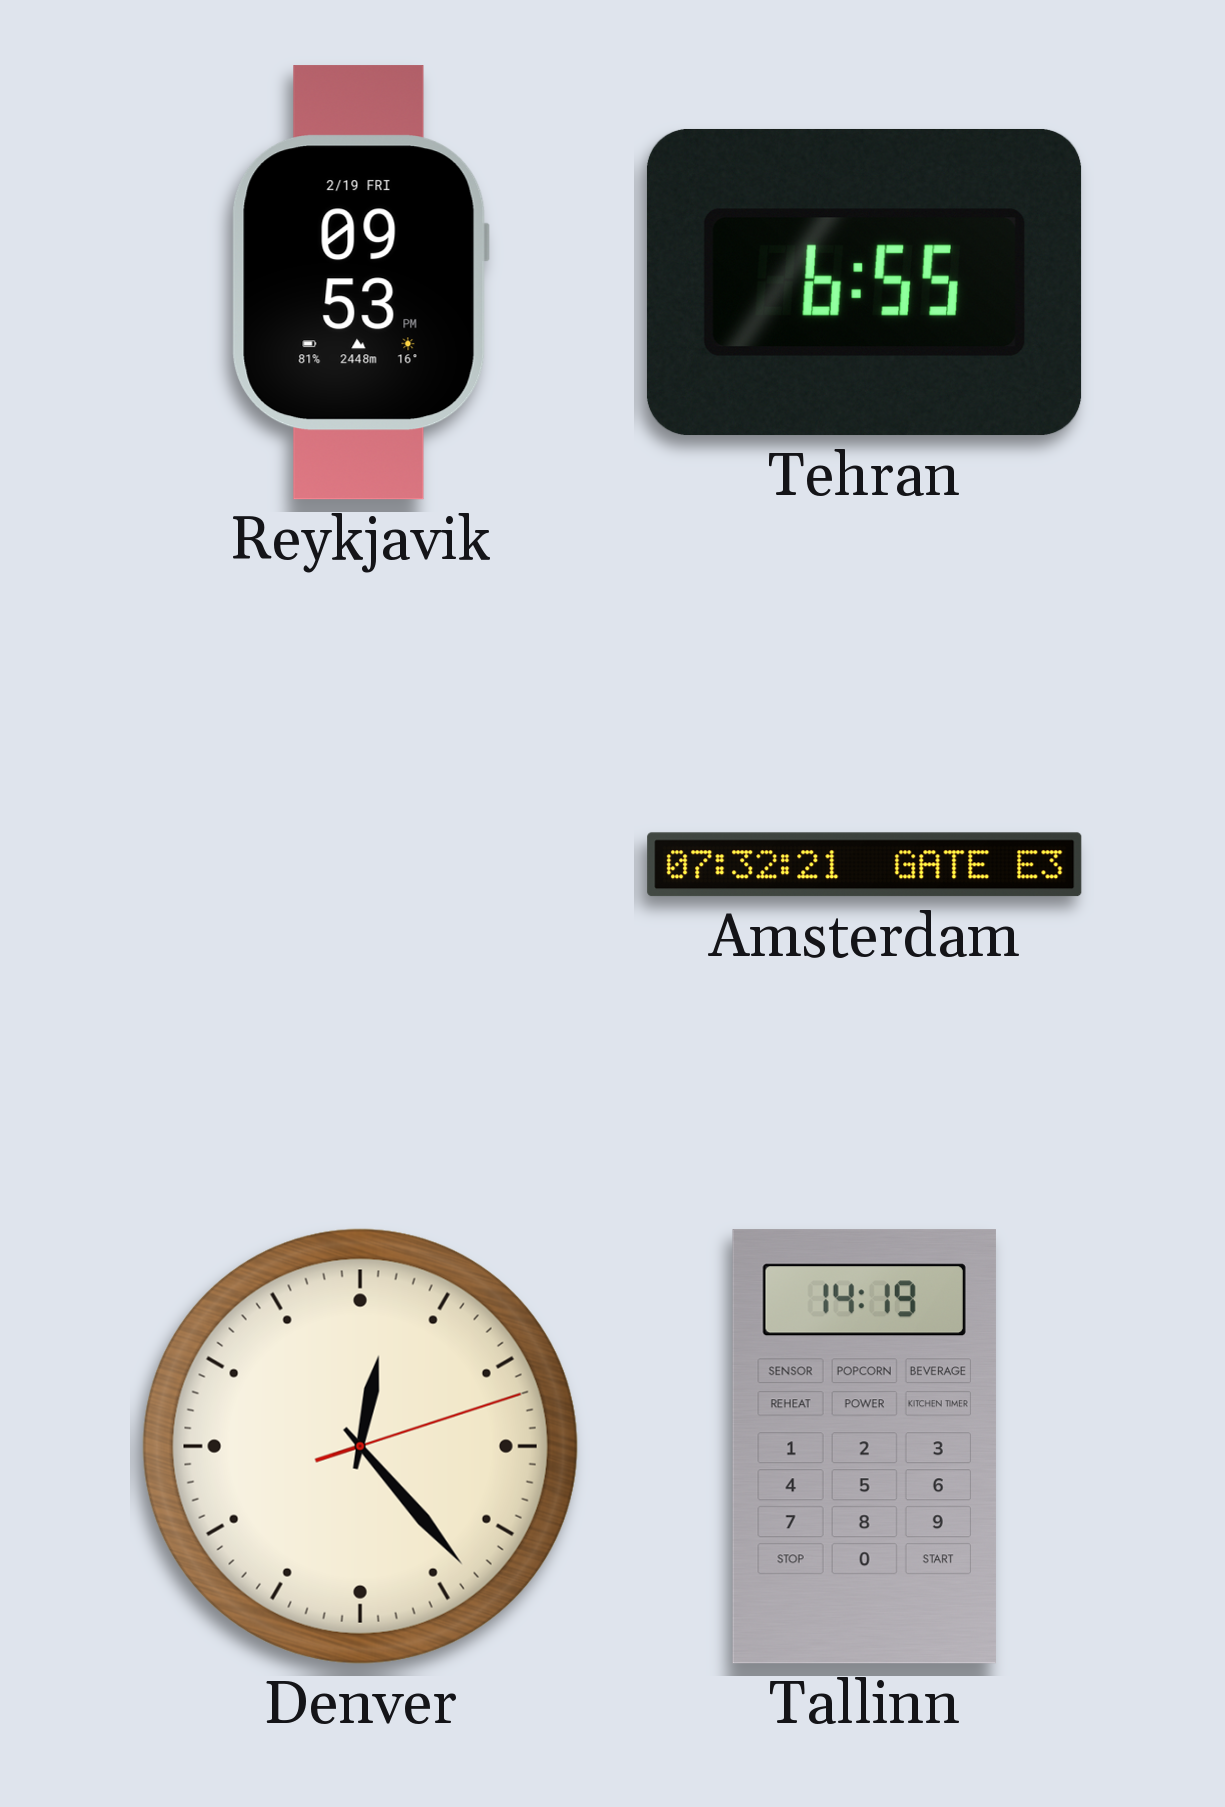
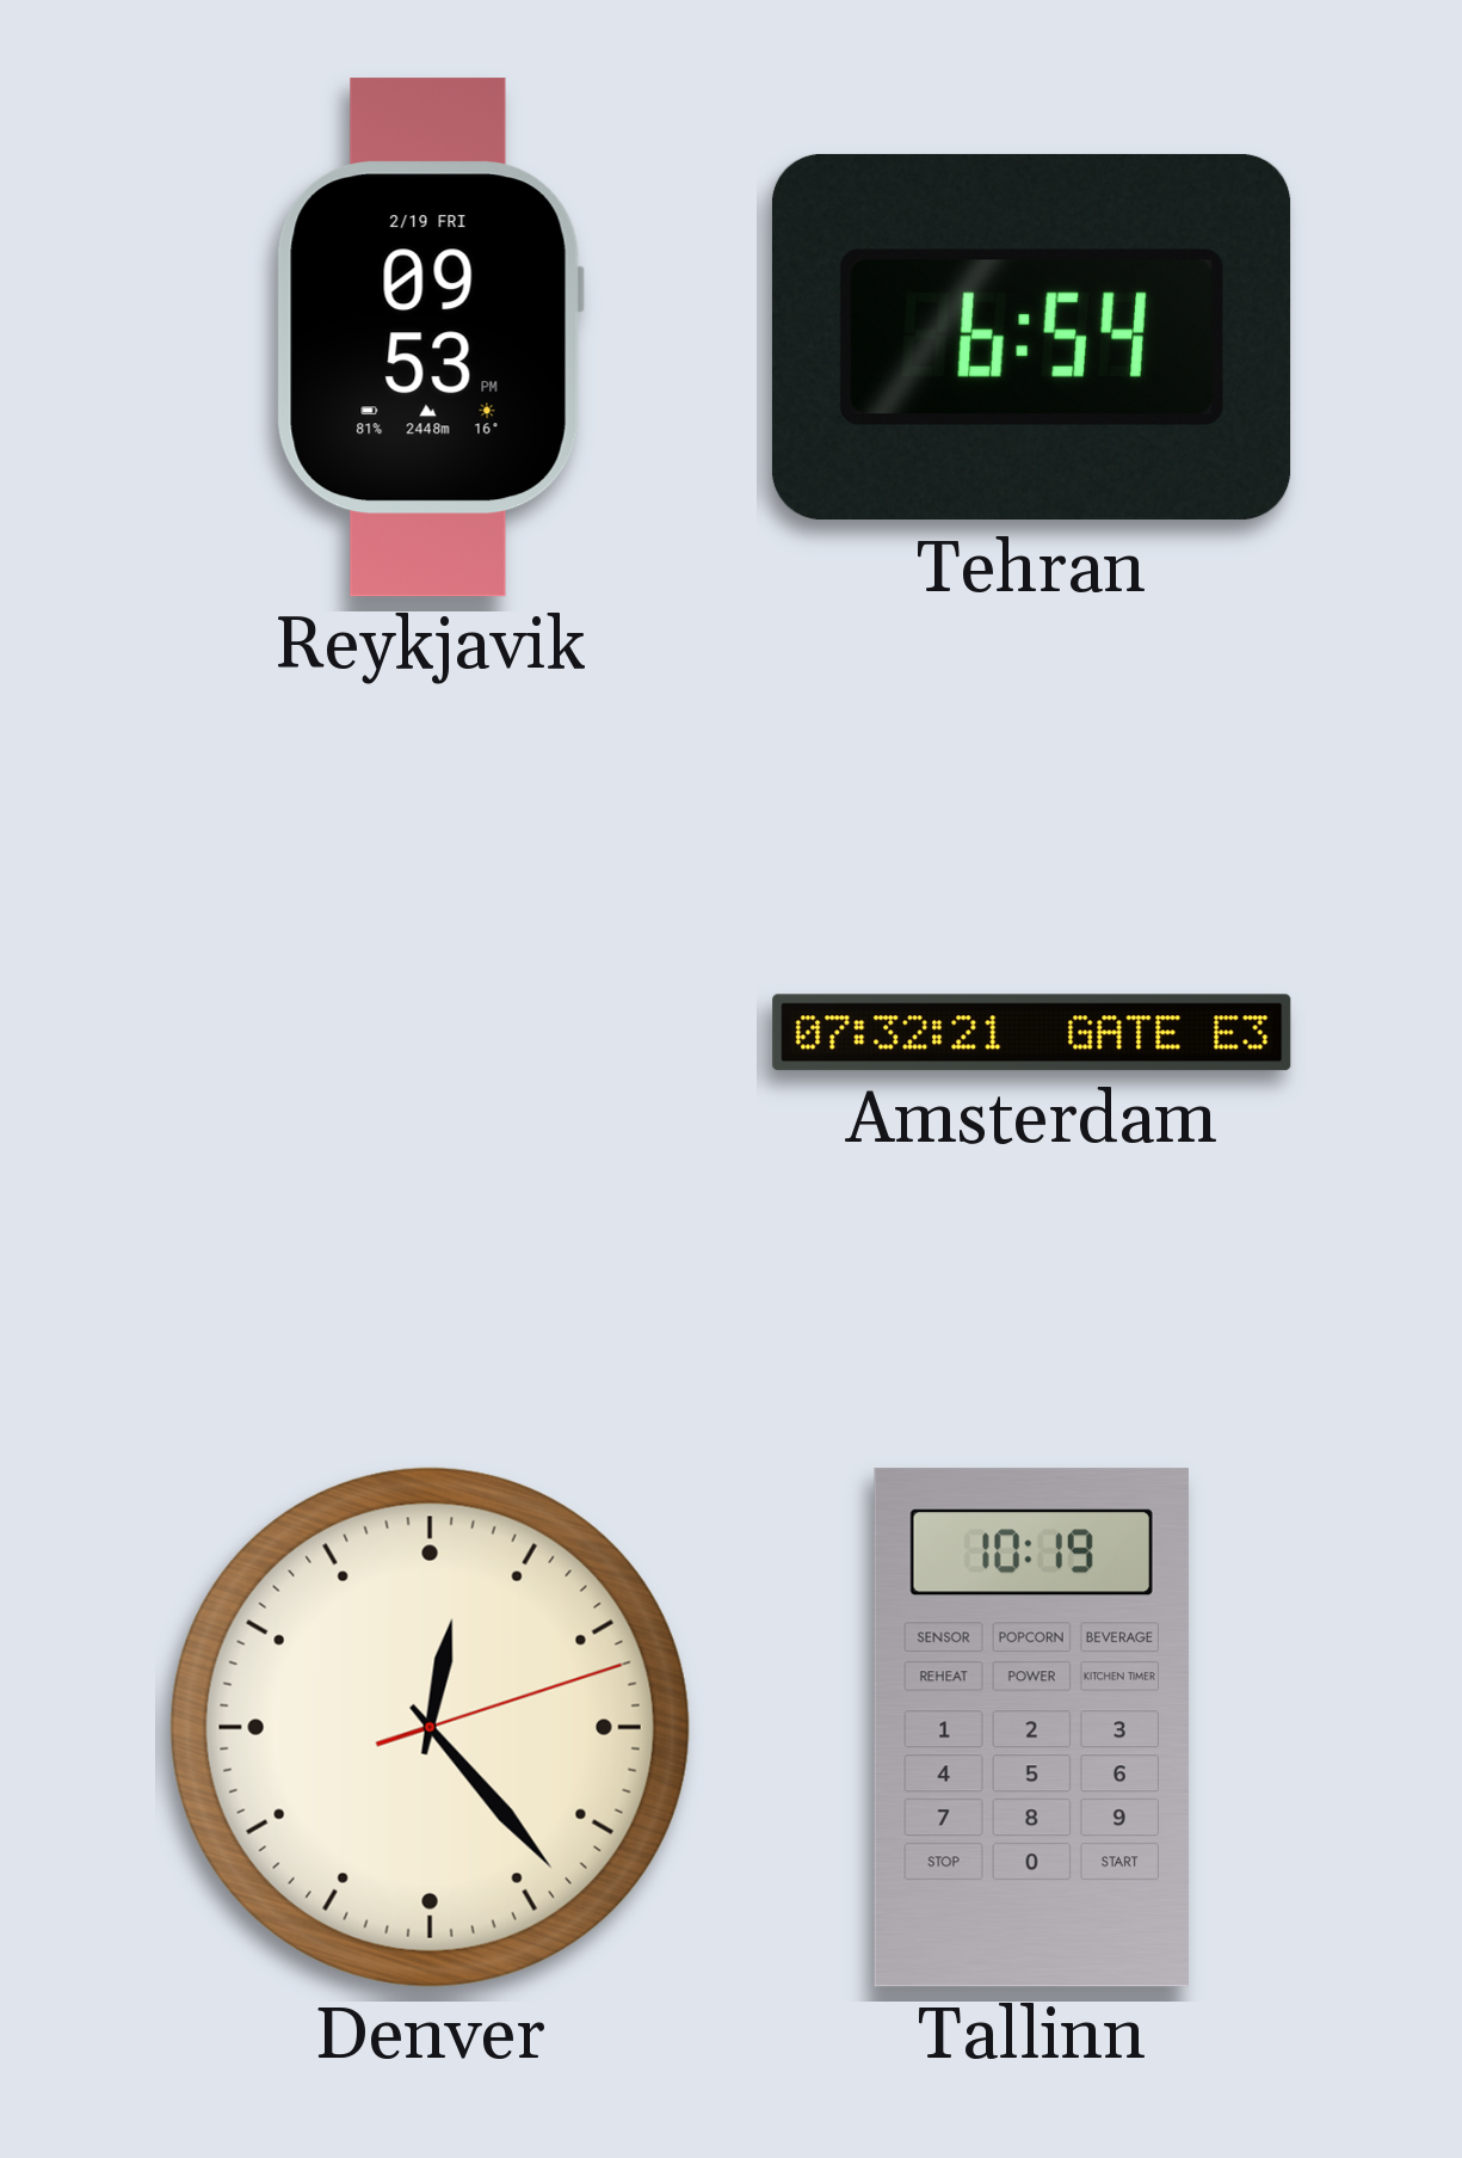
Tehran: 6:55 -> 6:54
Tallinn: 14:19 -> 10:19
